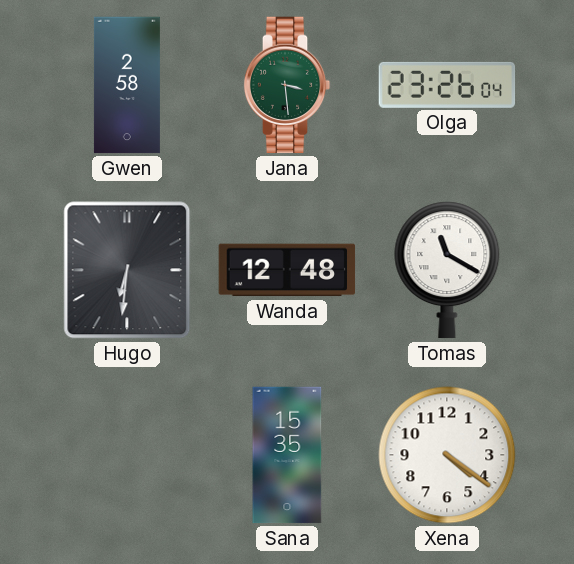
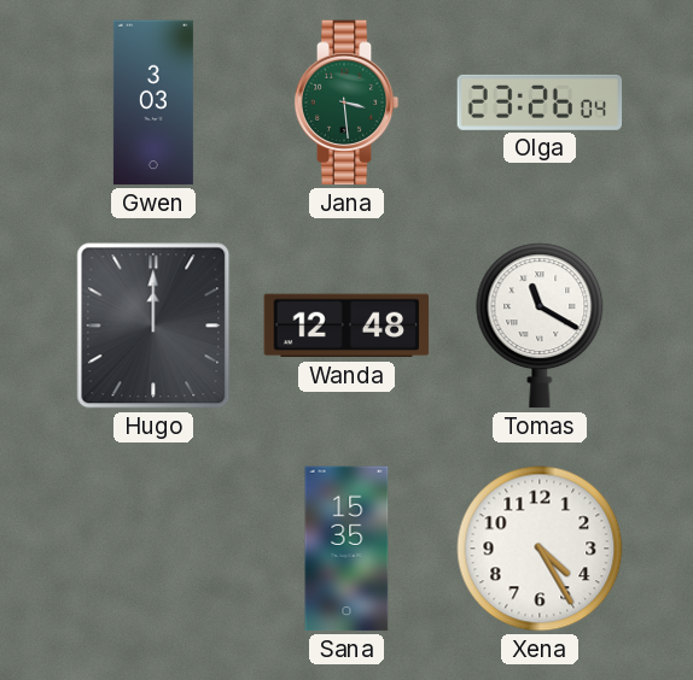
Gwen: 2:58 -> 3:03
Hugo: 6:31 -> 12:00
Xena: 4:21 -> 4:25
